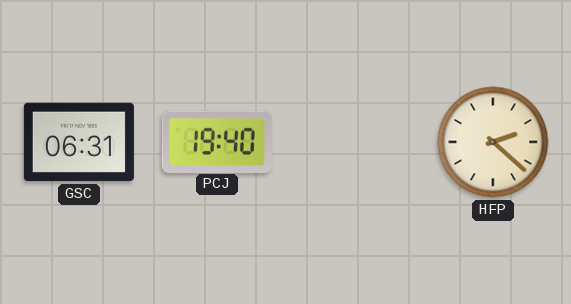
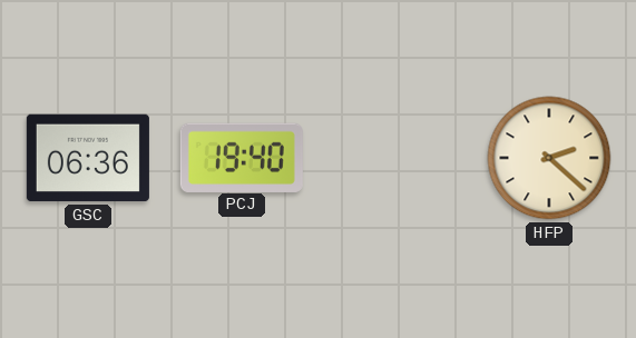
GSC: 06:31 -> 06:36
